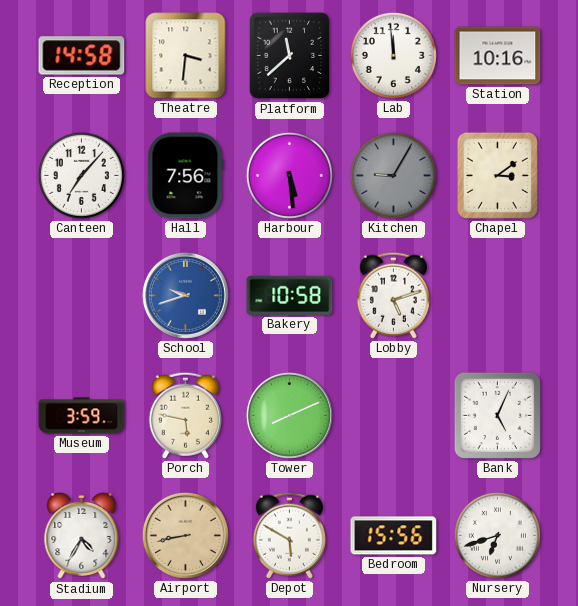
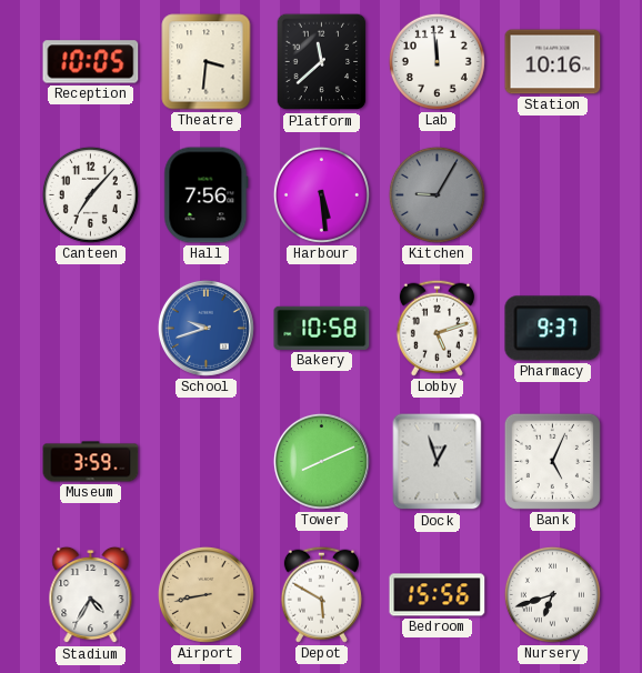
Reception: 14:58 -> 10:05
Chapel: 3:09 -> none
Pharmacy: none -> 9:37
Porch: 5:47 -> none
Dock: none -> 12:57
